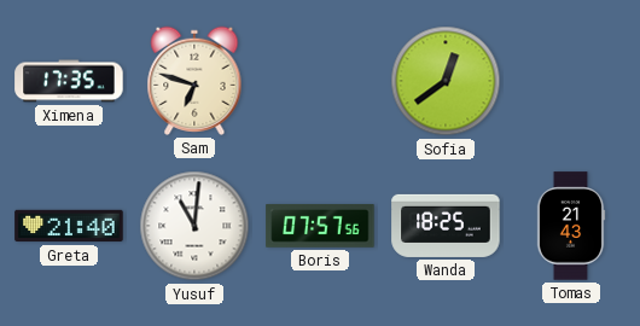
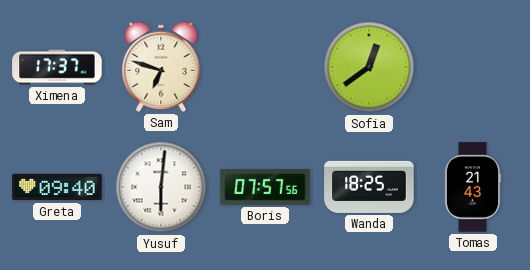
Ximena: 17:35 -> 17:37
Greta: 21:40 -> 09:40
Yusuf: 11:01 -> 6:01
